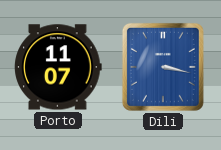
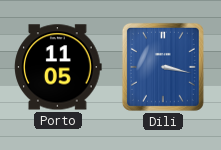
Porto: 11:07 -> 11:05
